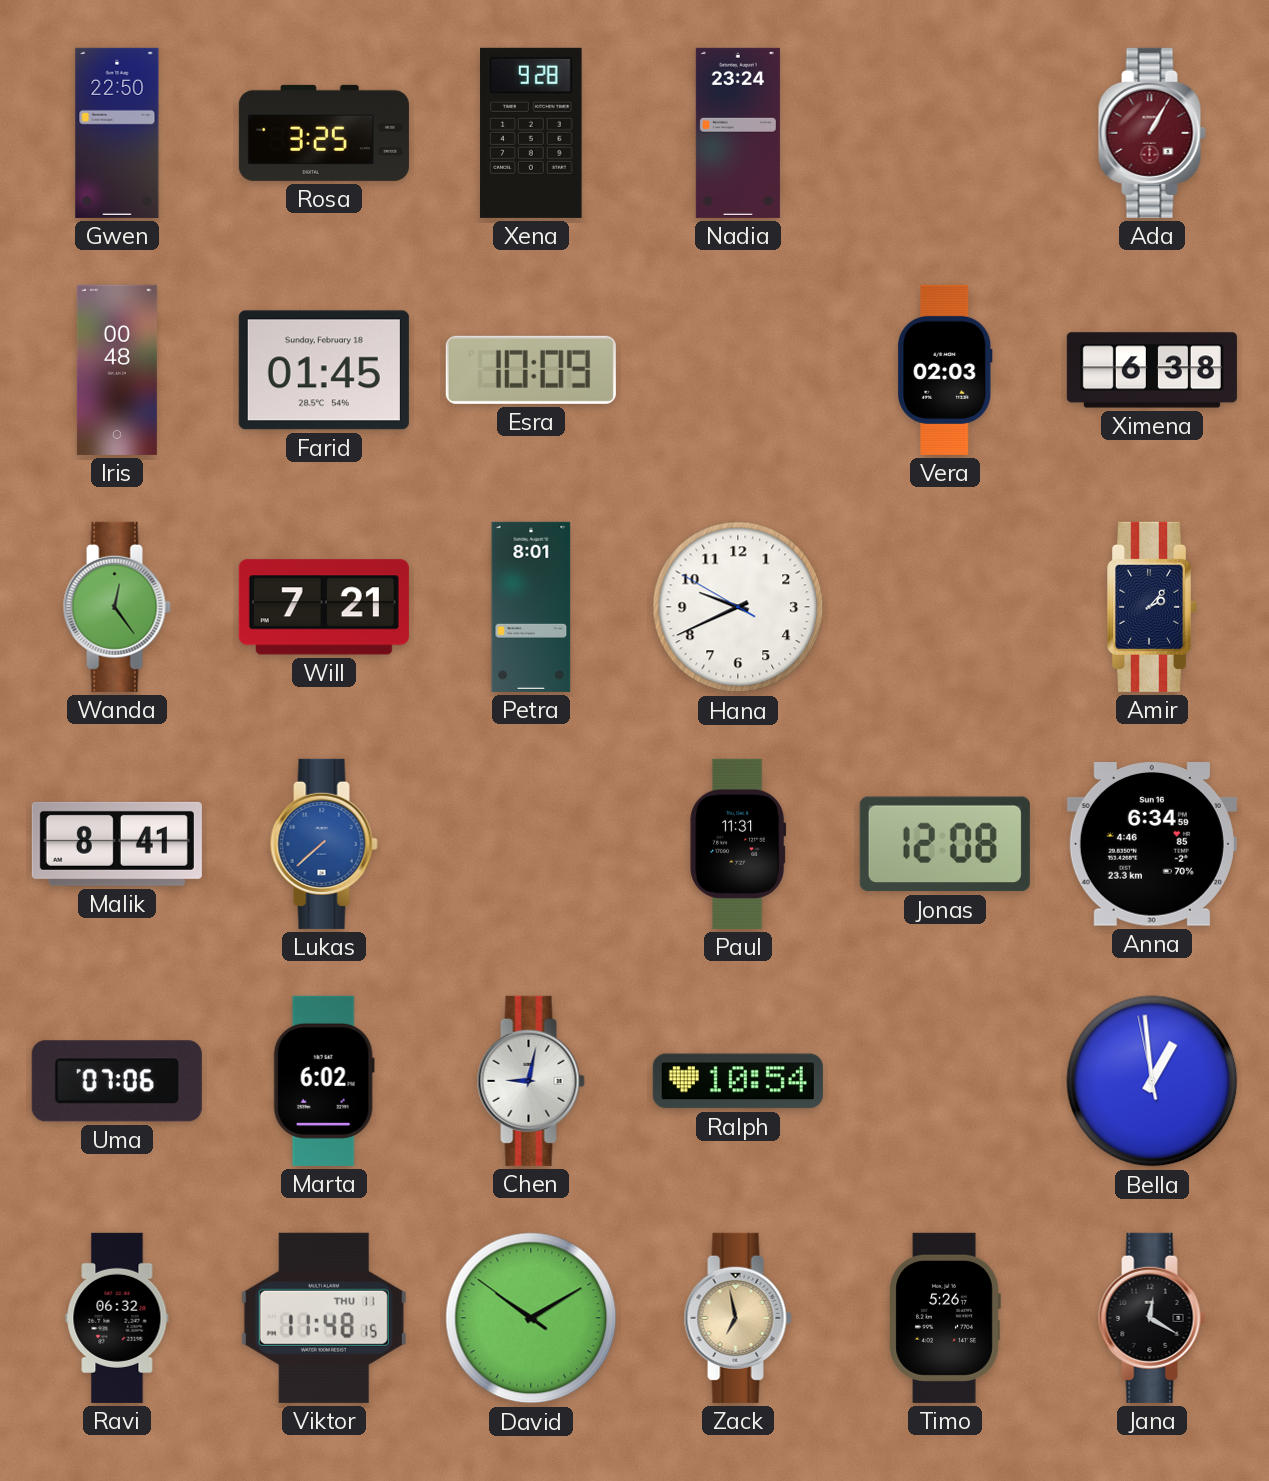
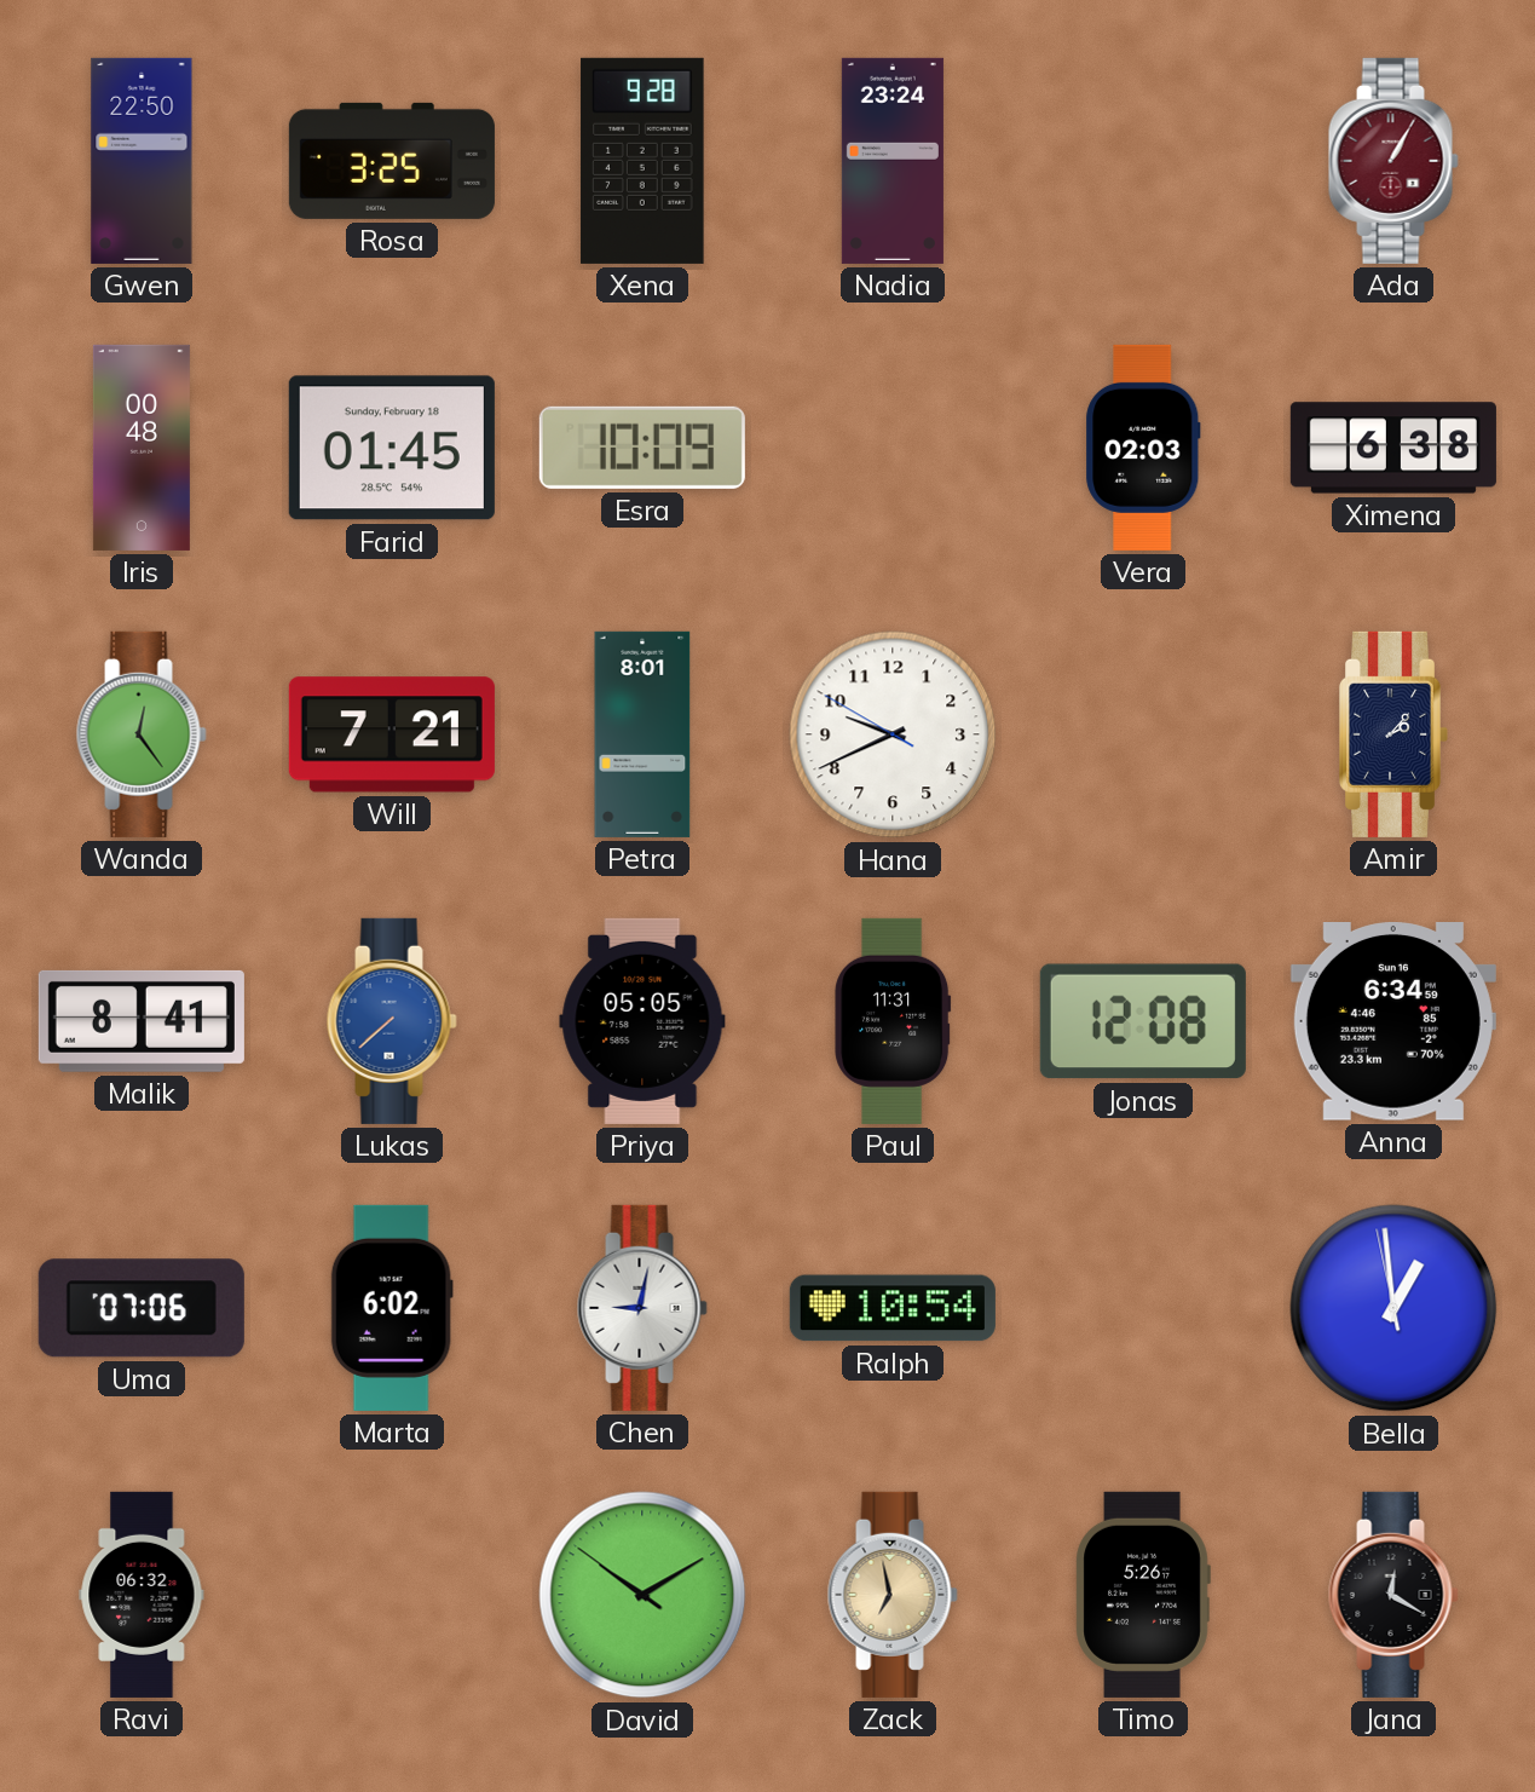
Priya: none -> 05:05
Viktor: 11:48 -> none
